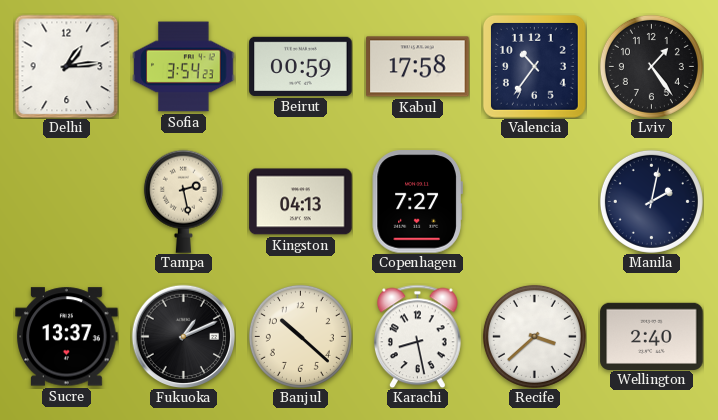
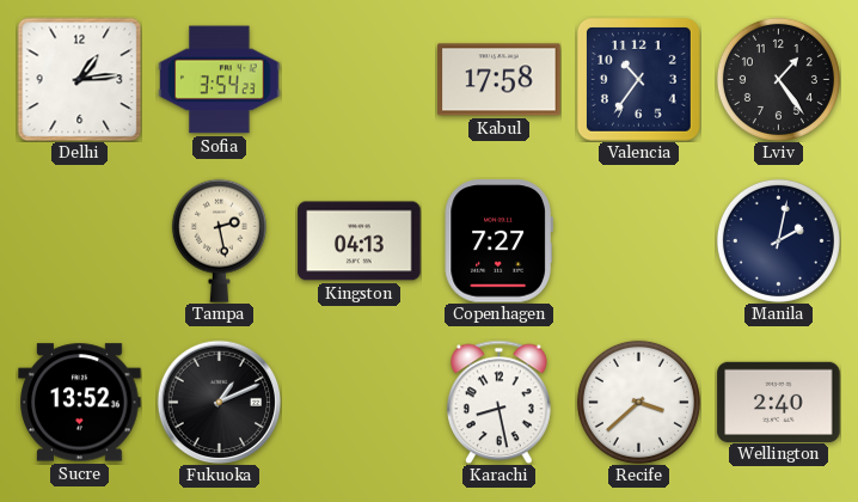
Beirut: 00:59 -> none
Sucre: 13:37 -> 13:52
Banjul: 10:22 -> none
